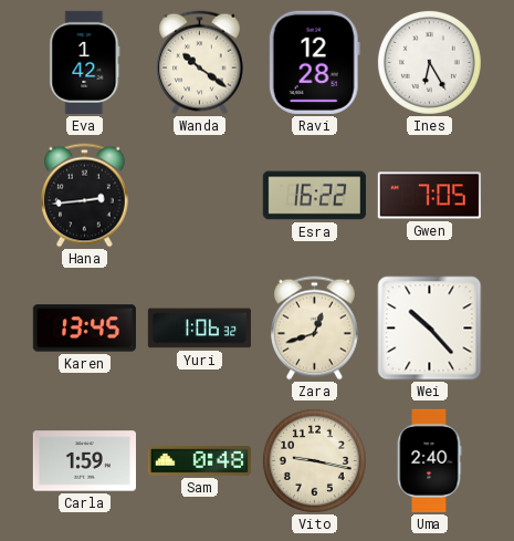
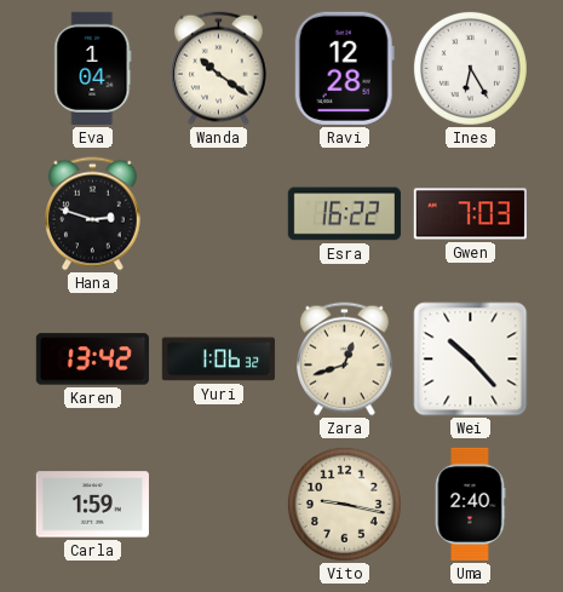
Eva: 1:42 -> 1:04
Hana: 2:44 -> 2:48
Gwen: 7:05 -> 7:03
Karen: 13:45 -> 13:42
Sam: 0:48 -> none
